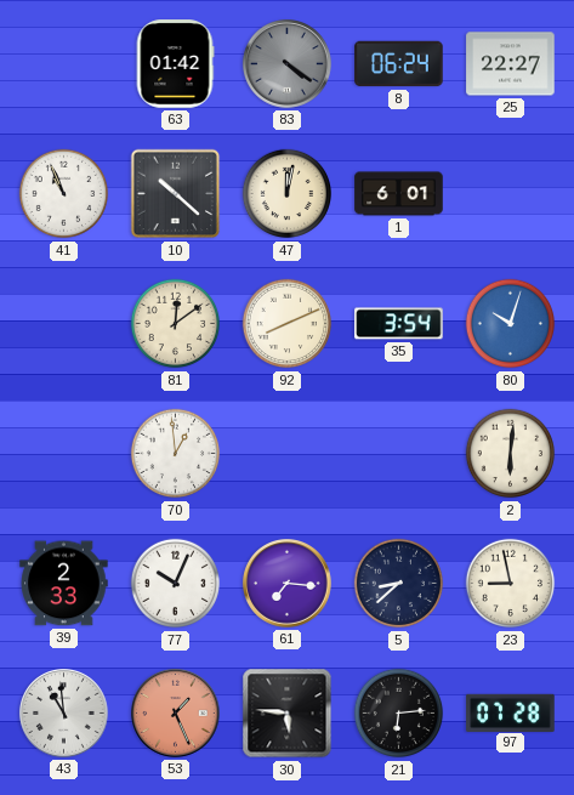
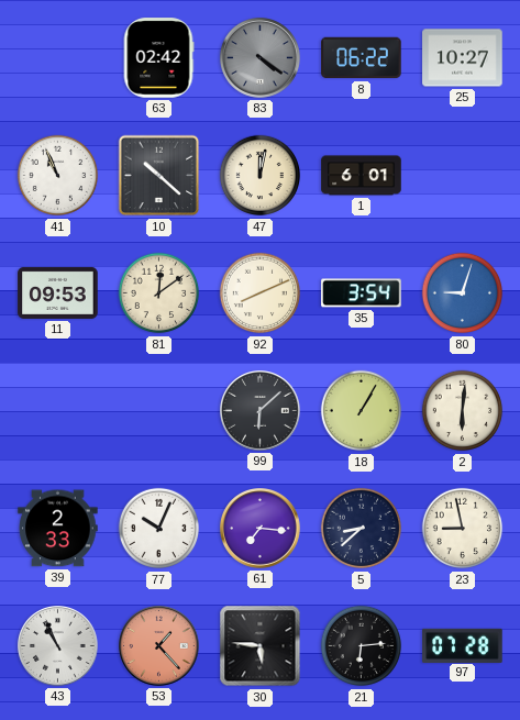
63: 01:42 -> 02:42
8: 06:24 -> 06:22
25: 22:27 -> 10:27
11: none -> 09:53
80: 10:03 -> 9:03
70: 12:59 -> none
99: none -> 6:08
18: none -> 1:05
43: 10:59 -> 10:56
53: 1:26 -> 1:23
